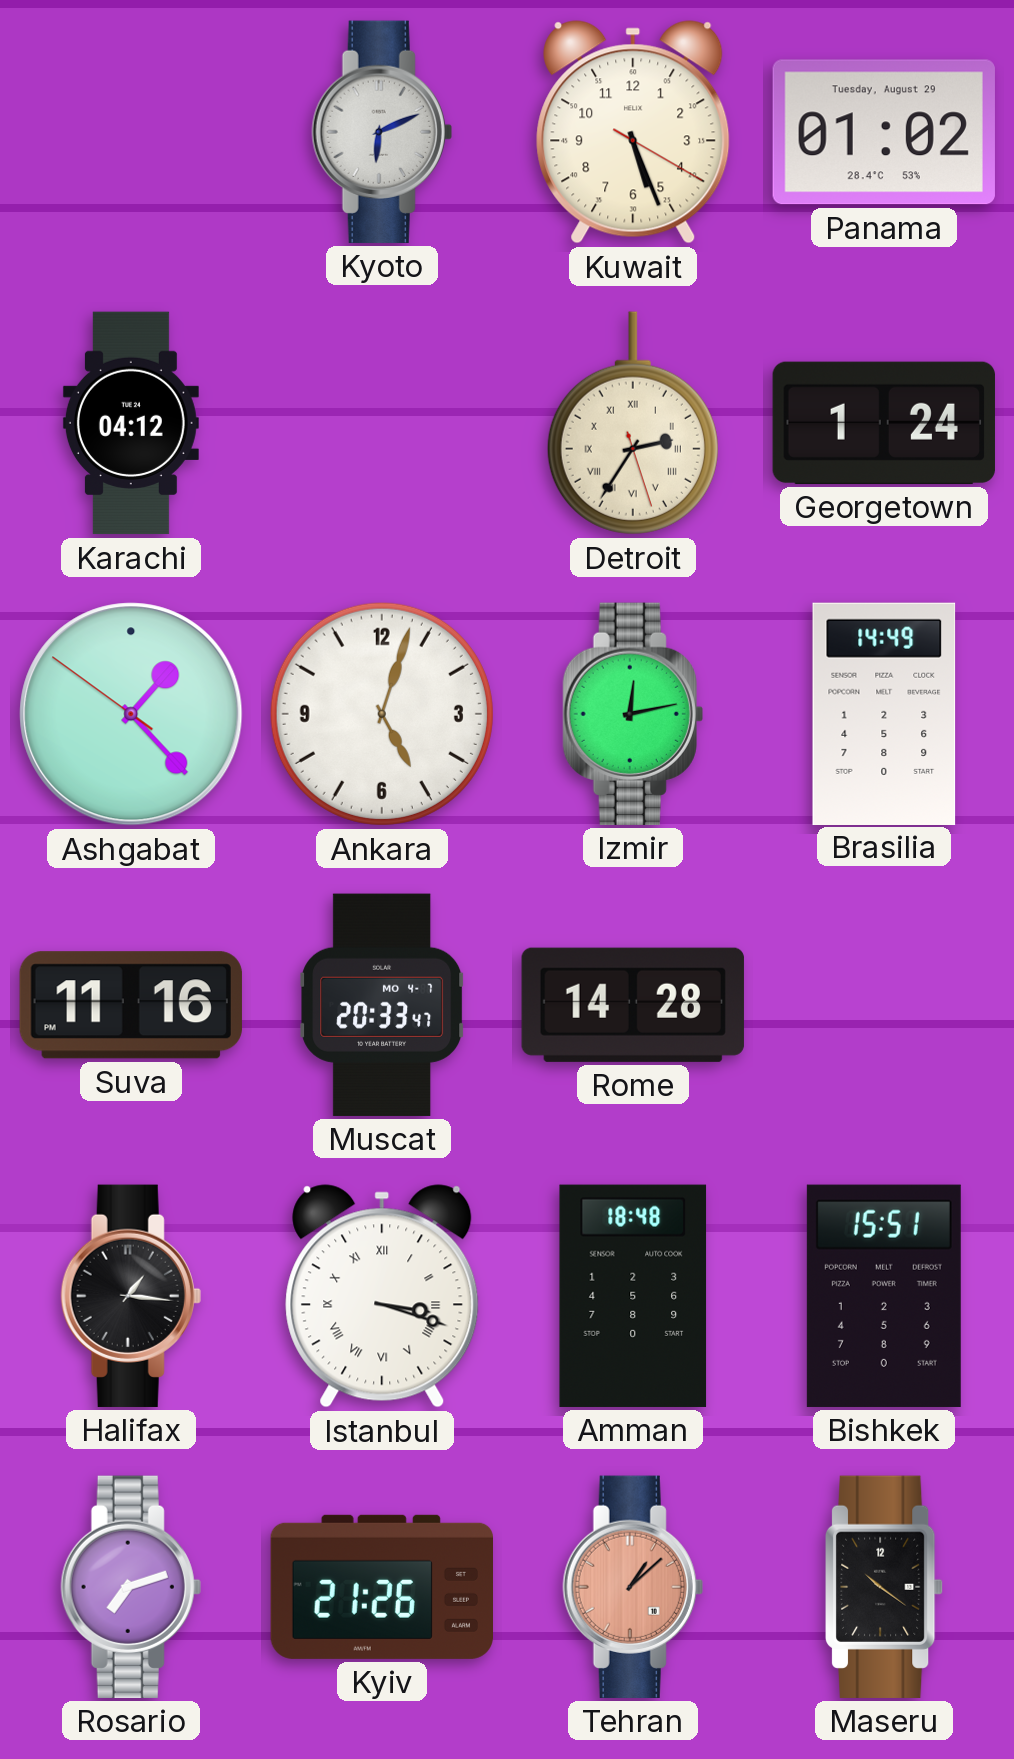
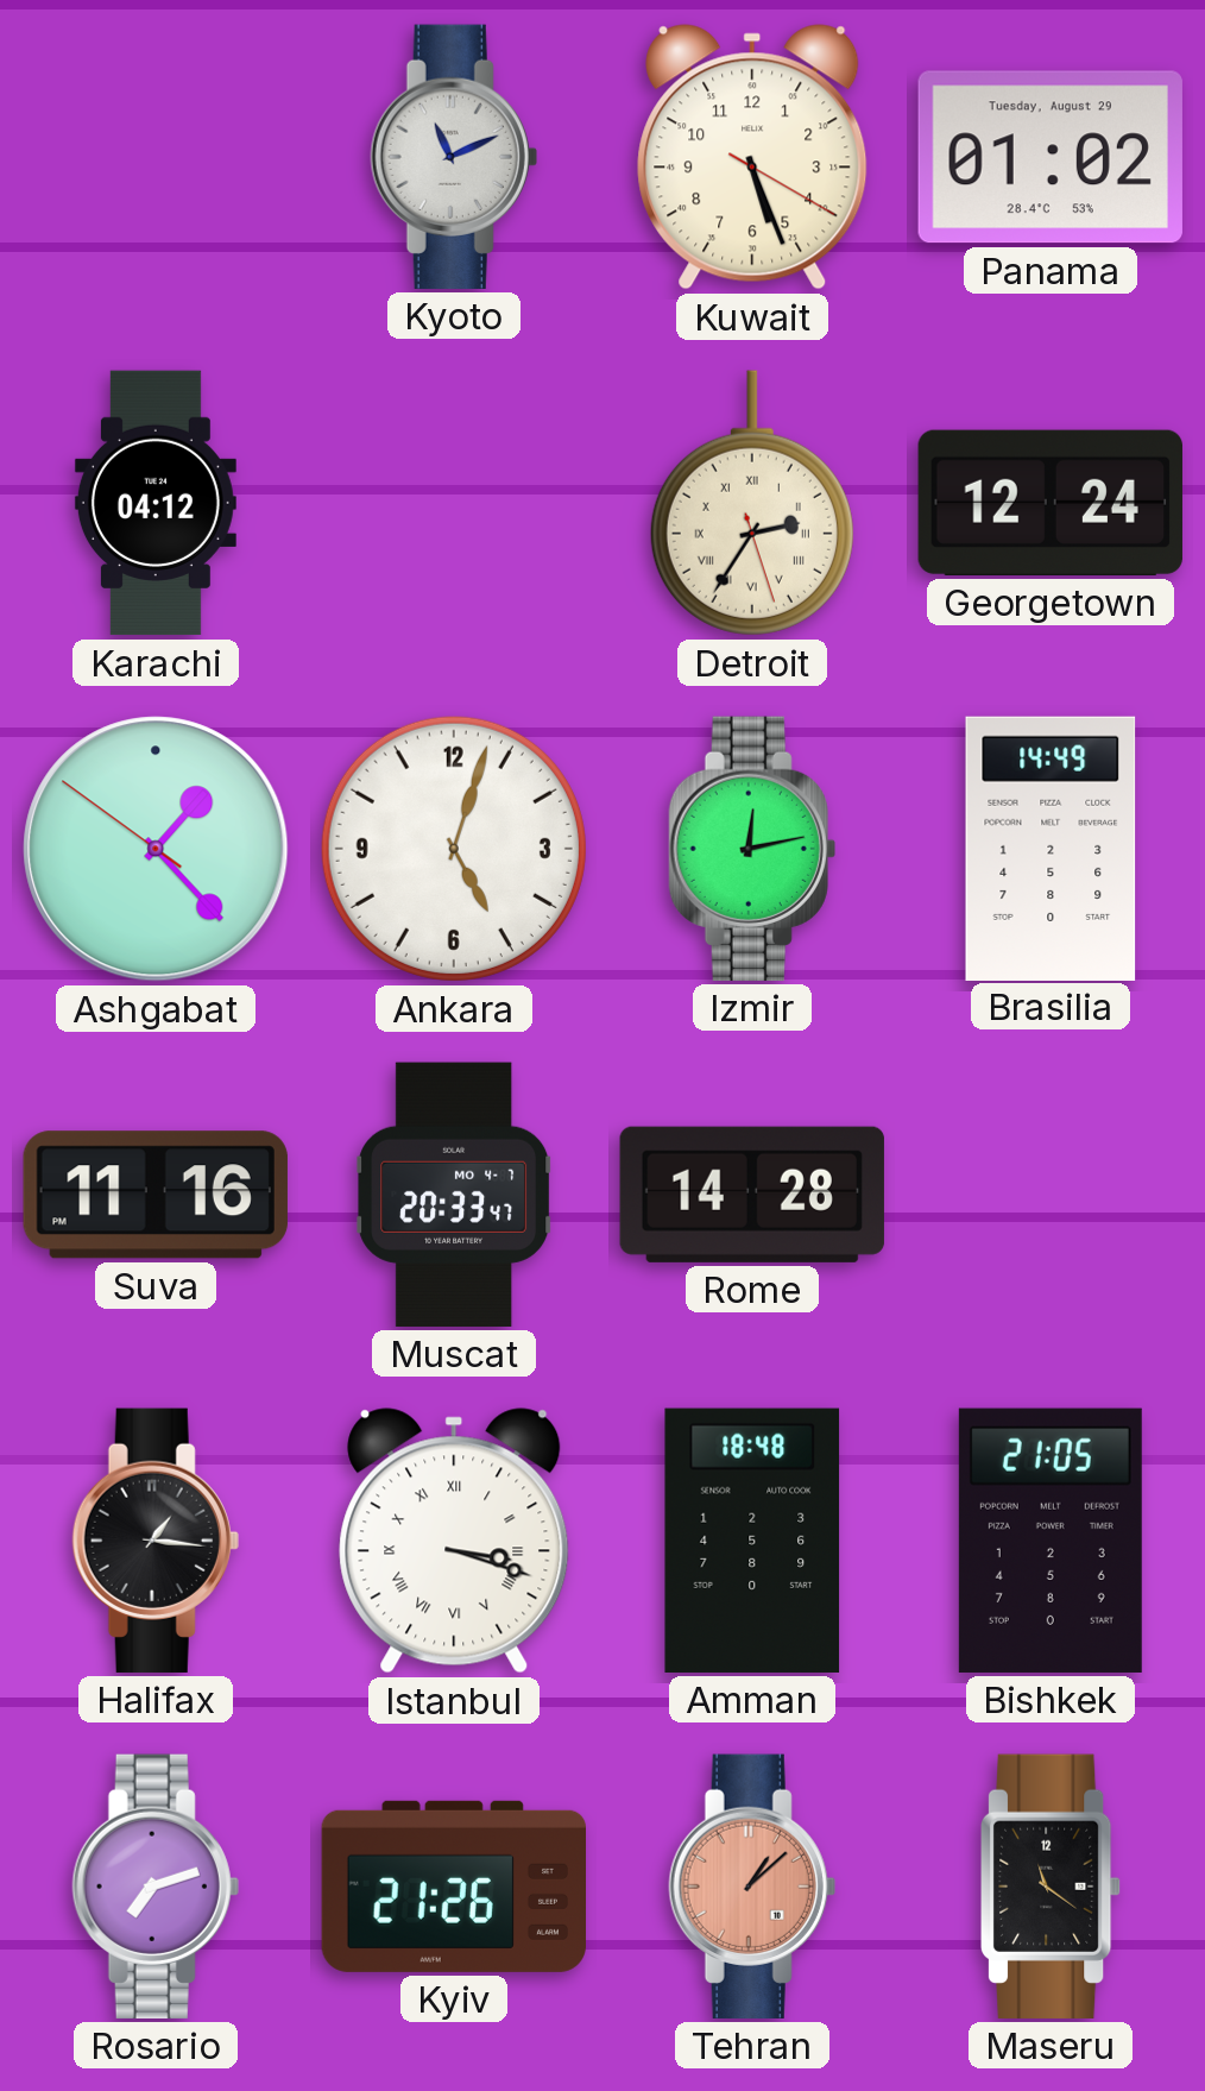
Kyoto: 6:11 -> 11:11
Georgetown: 1:24 -> 12:24
Bishkek: 15:51 -> 21:05
Maseru: 10:21 -> 11:21
